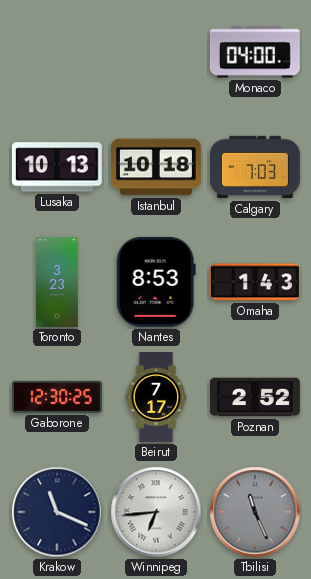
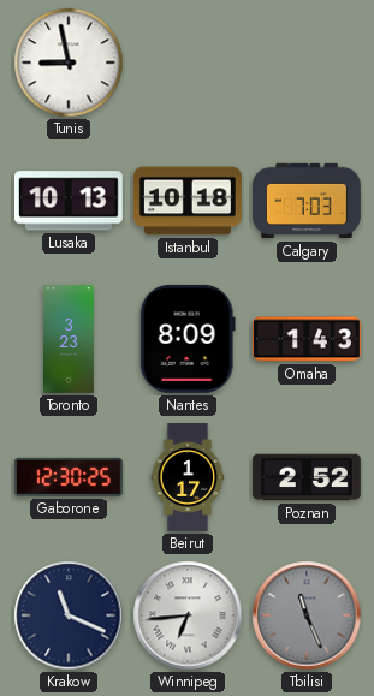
Tunis: none -> 8:58
Monaco: 04:00 -> none
Nantes: 8:53 -> 8:09
Beirut: 7:17 -> 1:17
